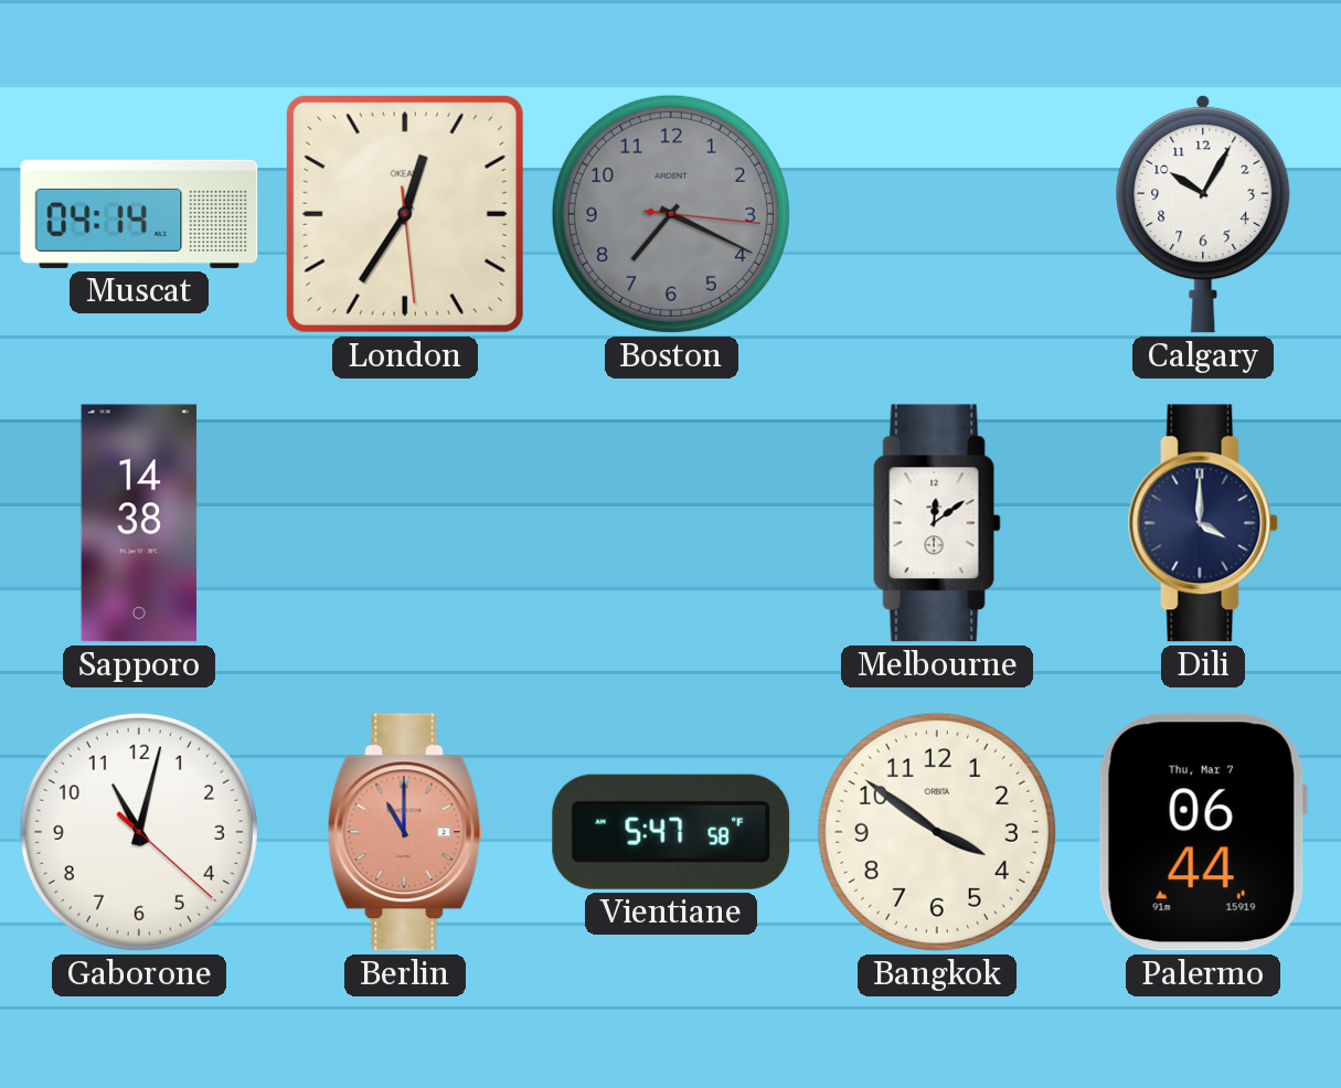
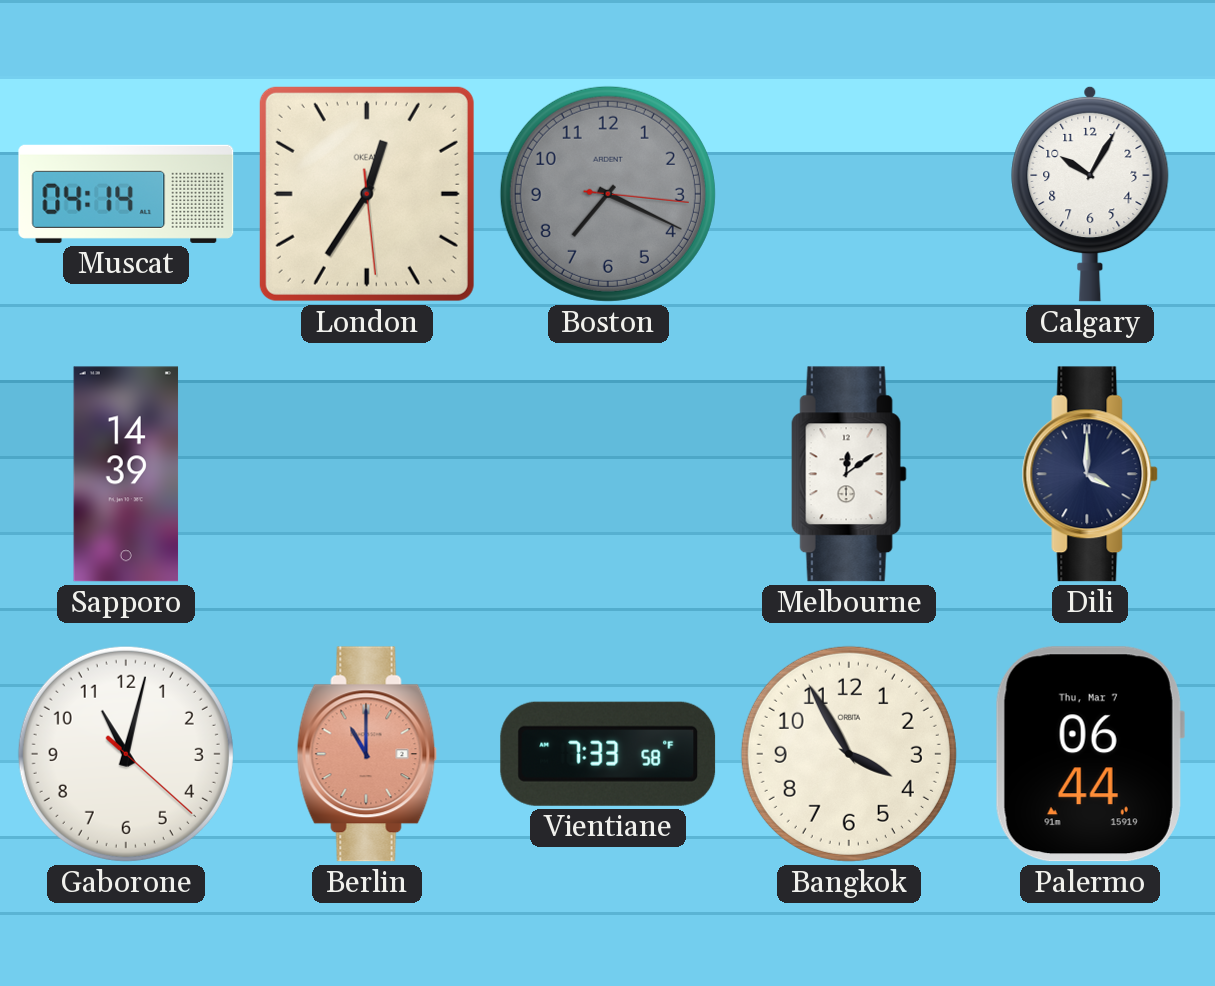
Sapporo: 14:38 -> 14:39
Vientiane: 5:47 -> 7:33
Bangkok: 3:51 -> 3:55
